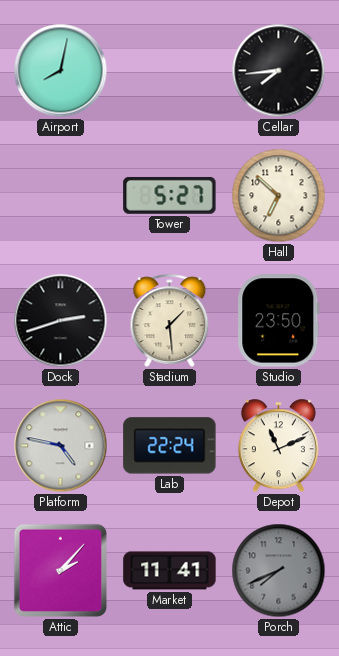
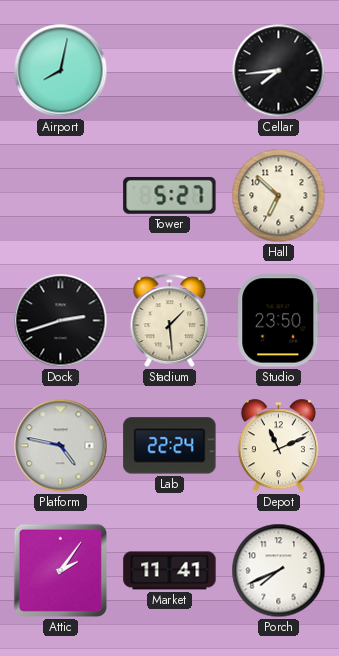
Attic: 2:07 -> 2:06
Porch dial: grey -> white
